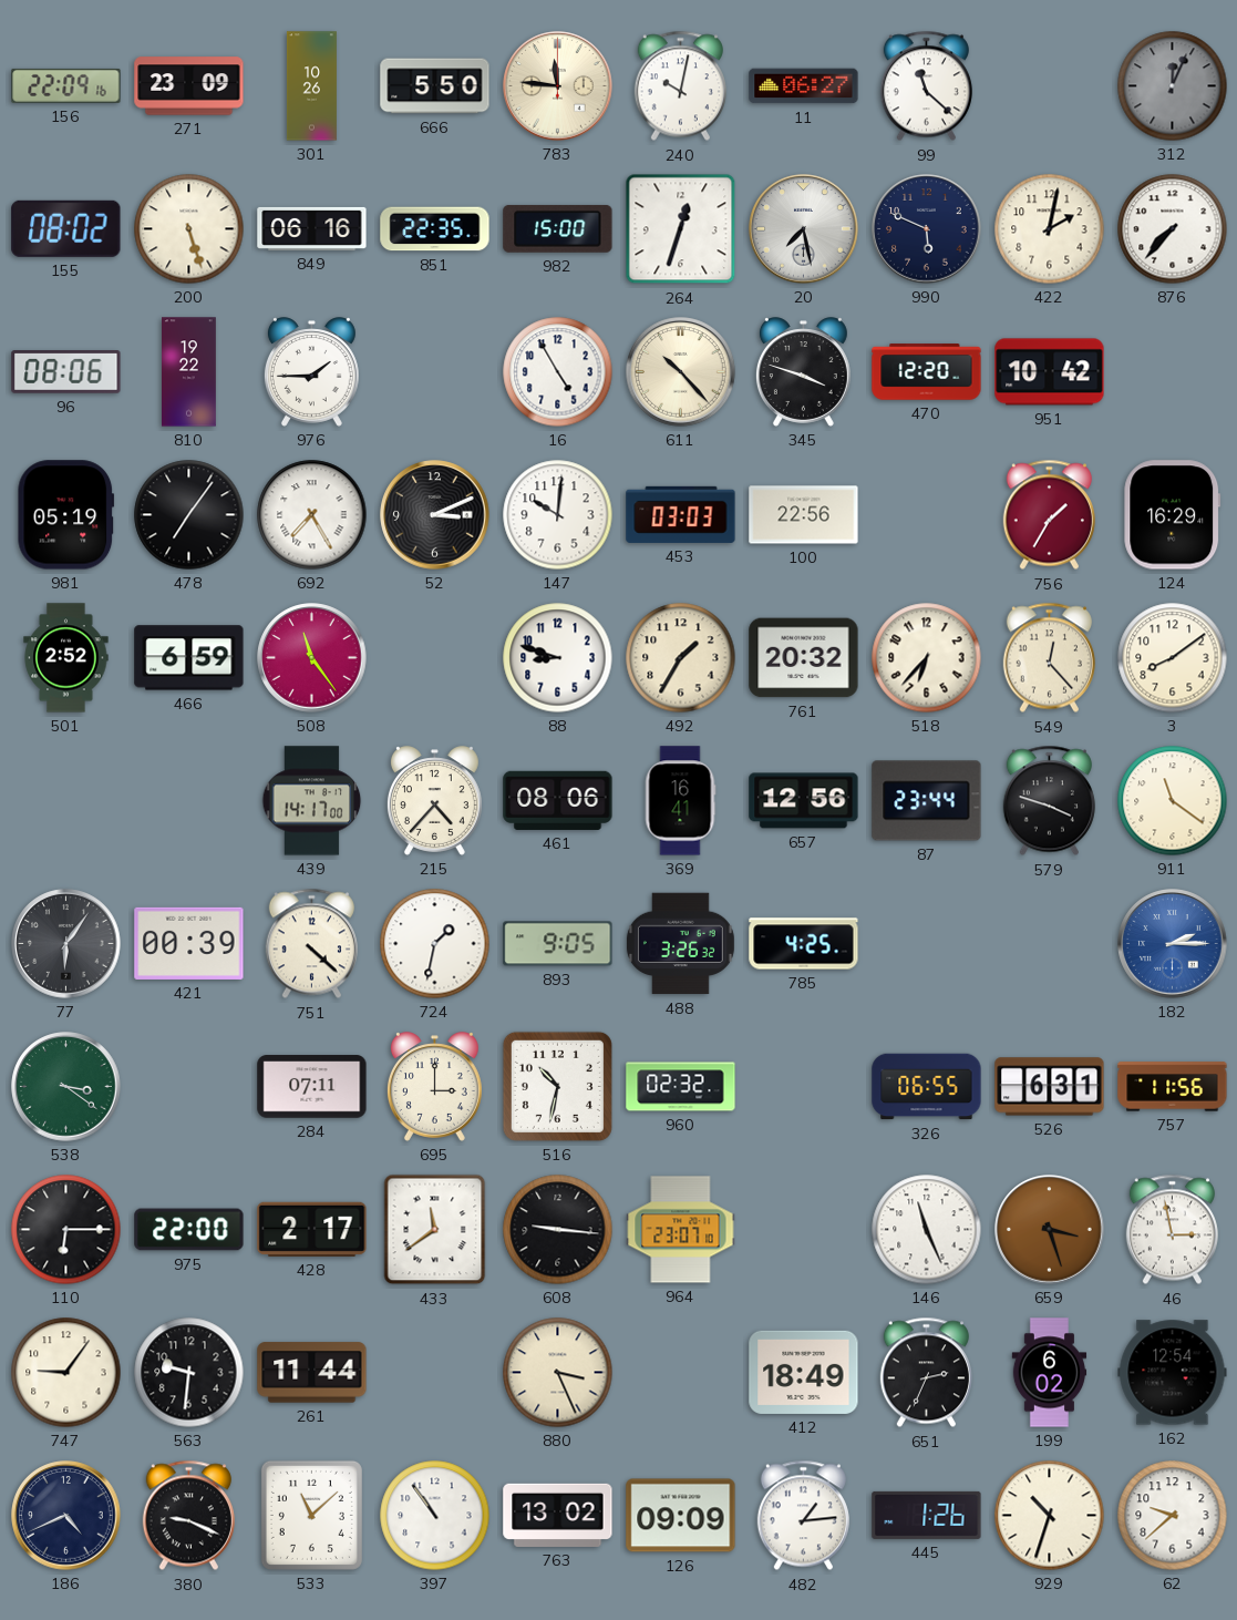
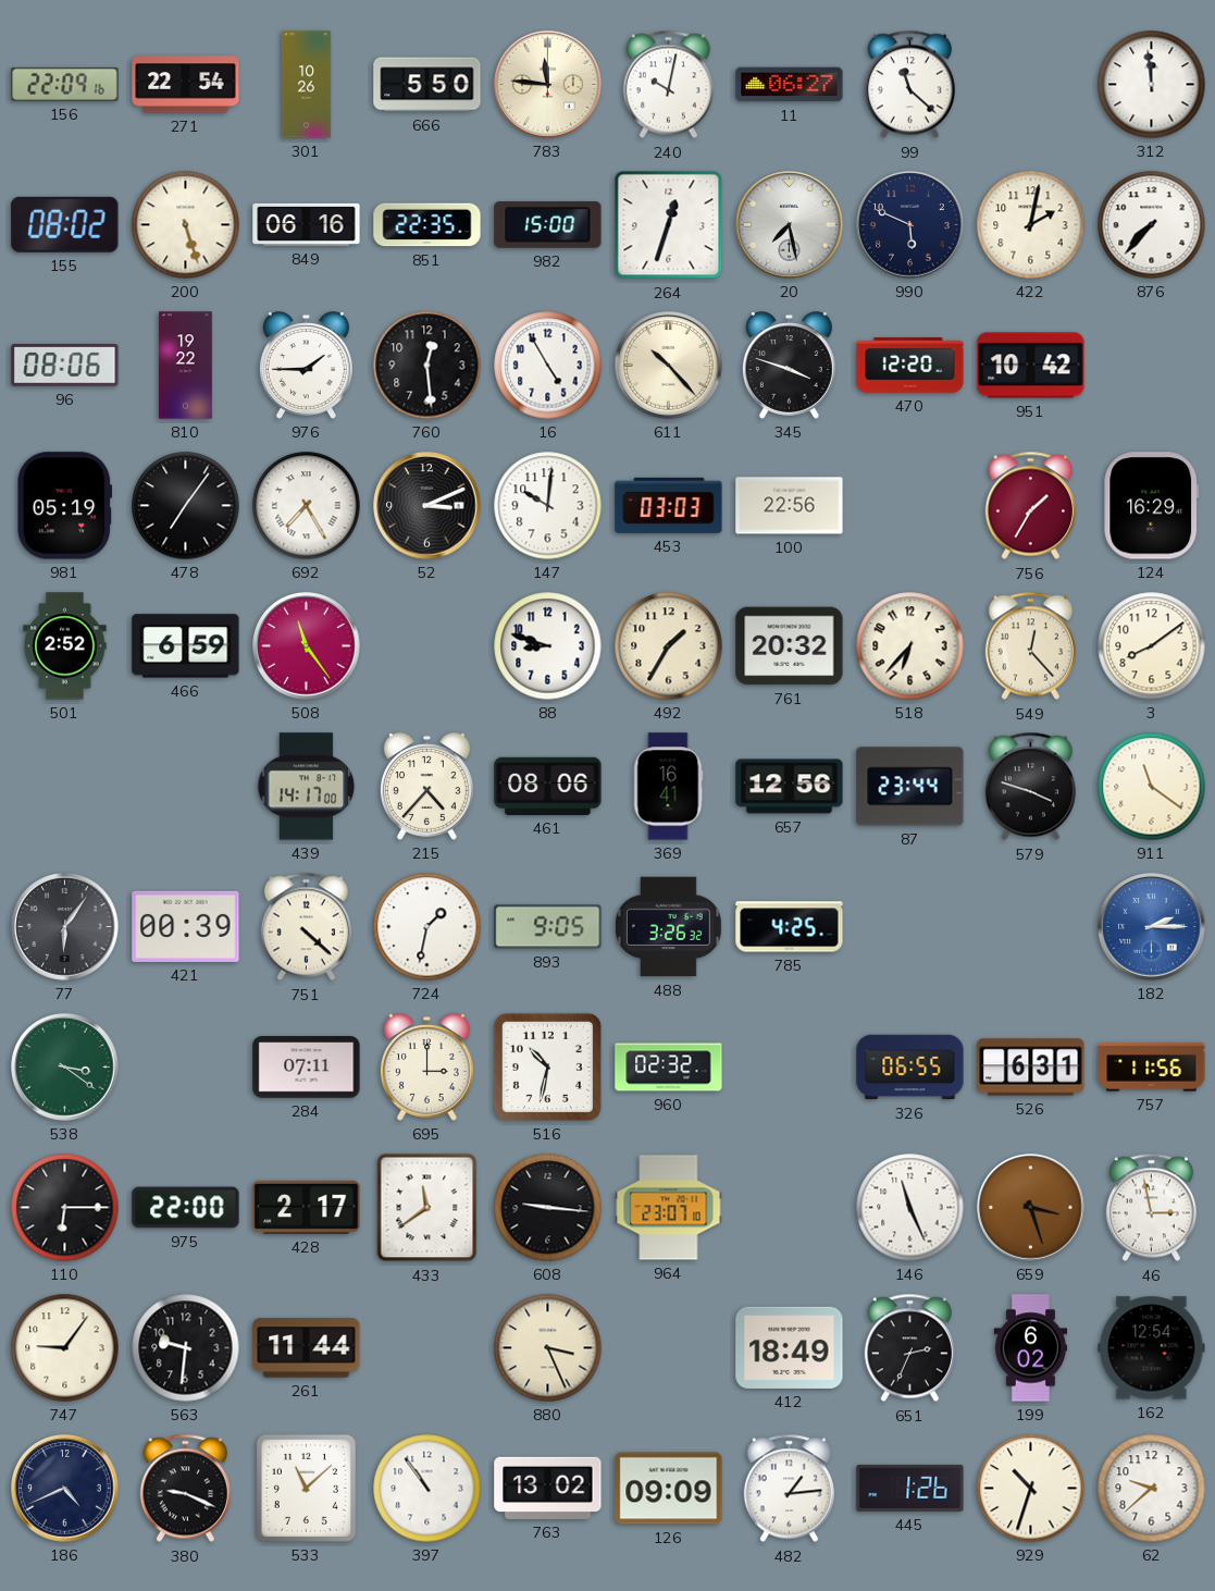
271: 23:09 -> 22:54
312: 12:04 -> 11:59
312 dial: grey -> white
760: none -> 12:29
